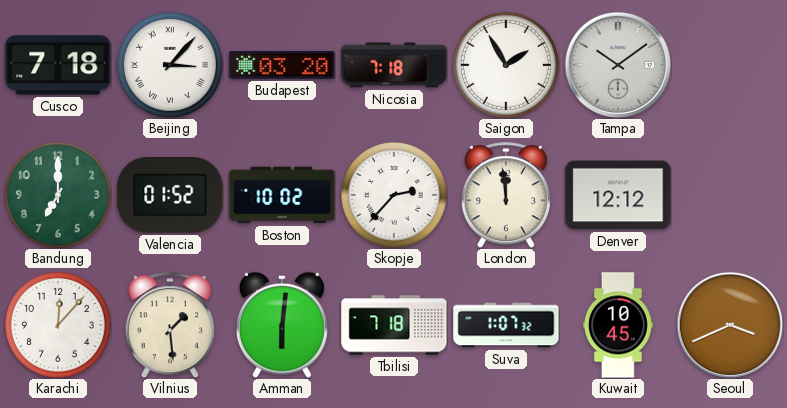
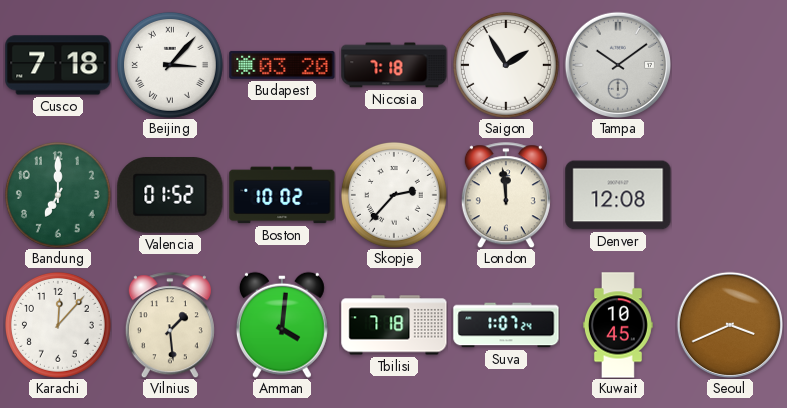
Denver: 12:12 -> 12:08
Amman: 6:01 -> 4:01
Suva: 1:07:32 -> 1:07:24
